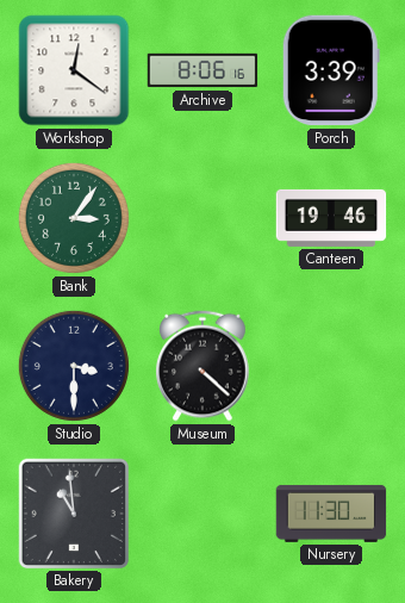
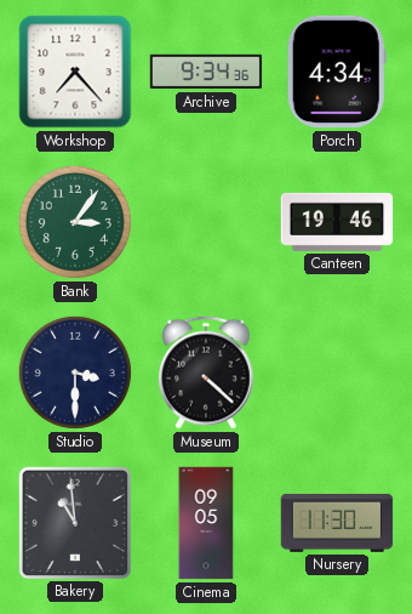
Workshop: 12:21 -> 7:23
Archive: 8:06 -> 9:34
Porch: 3:39 -> 4:34
Cinema: none -> 09:05
